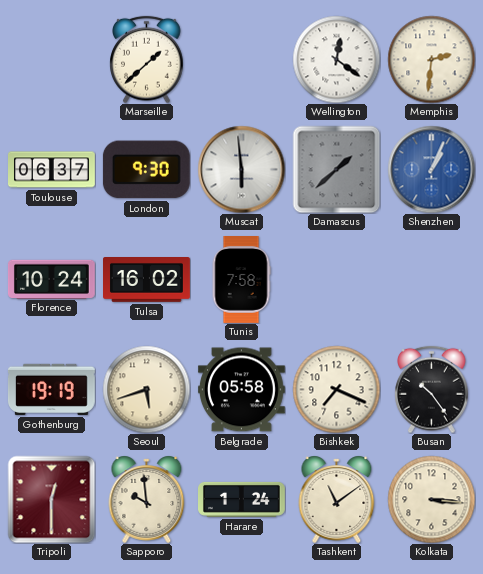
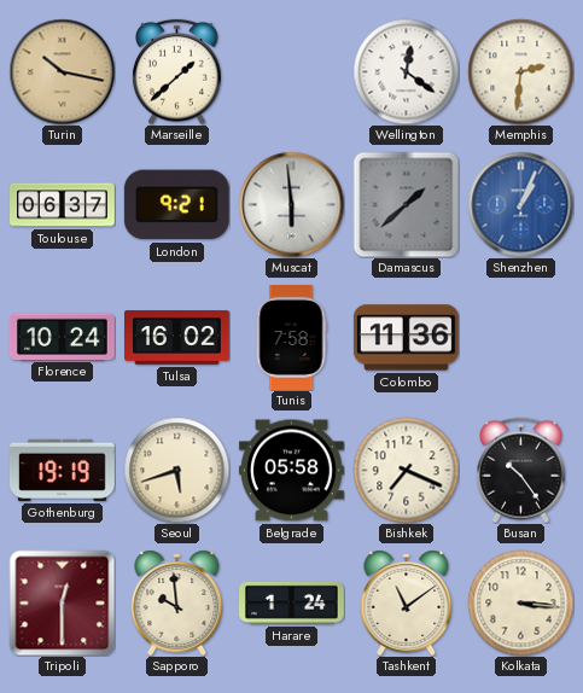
Turin: none -> 10:17
London: 9:30 -> 9:21
Colombo: none -> 11:36
